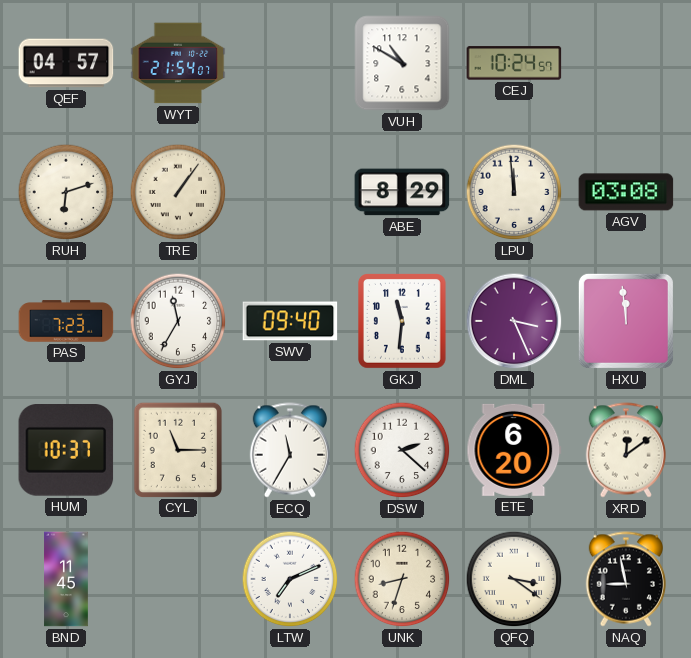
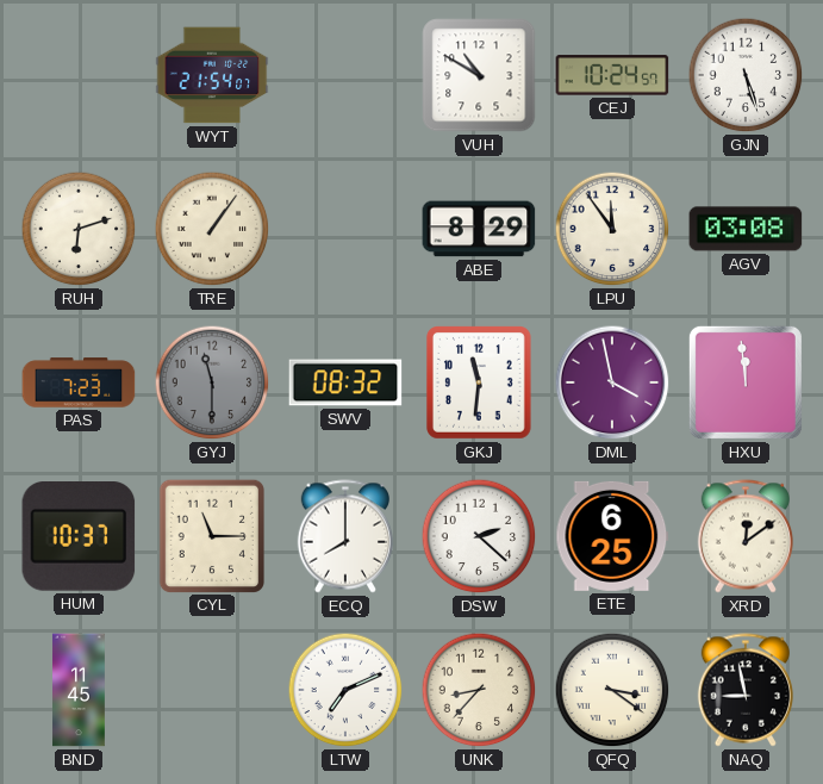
QEF: 04:57 -> none
GJN: none -> 5:27
LPU: 11:59 -> 11:54
GYJ: 11:35 -> 11:30
GYJ dial: white -> grey
SWV: 09:40 -> 08:32
DML: 3:26 -> 3:58
ECQ: 11:35 -> 8:00
ETE: 6:20 -> 6:25
UNK: 8:33 -> 8:37
